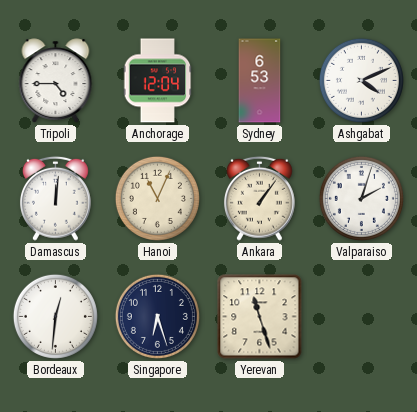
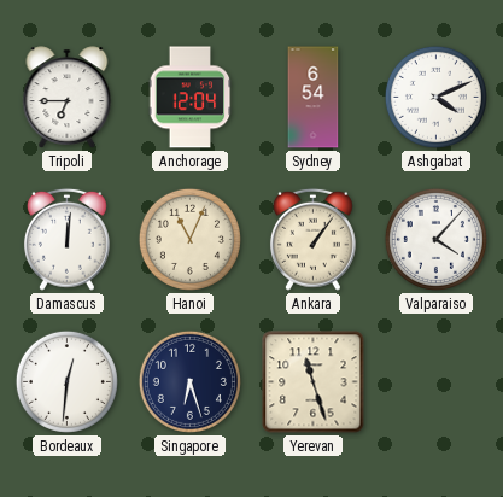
Tripoli: 4:45 -> 6:45
Sydney: 6:53 -> 6:54
Valparaiso: 2:03 -> 4:07
